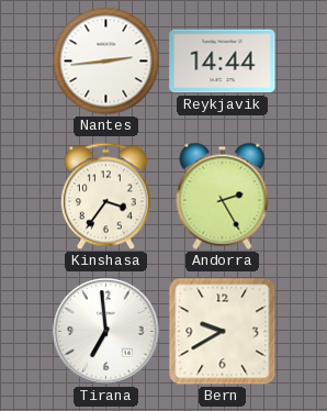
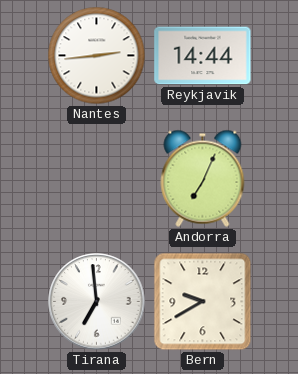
Kinshasa: 3:36 -> none
Andorra: 2:25 -> 7:04
